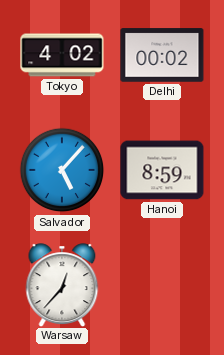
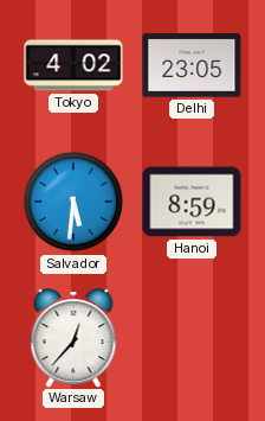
Delhi: 00:02 -> 23:05
Salvador: 5:07 -> 5:31
